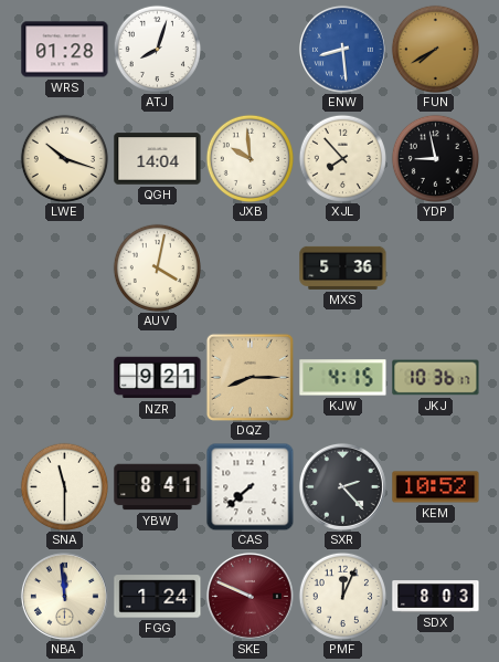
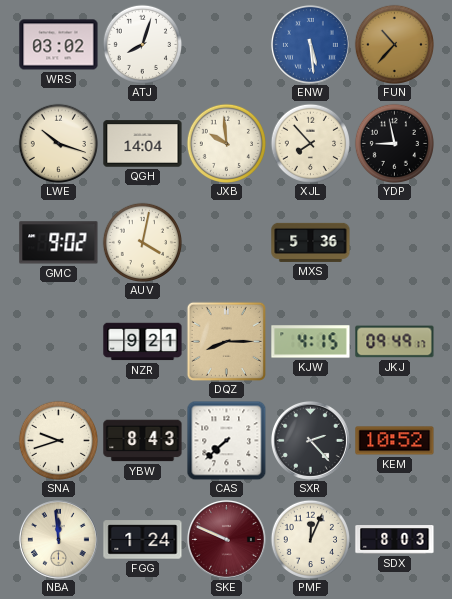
WRS: 01:28 -> 03:02
ENW: 8:29 -> 5:29
FUN: 7:40 -> 10:37
GMC: none -> 9:02
JKJ: 10:36 -> 09:49
SNA: 11:30 -> 9:42
YBW: 8:41 -> 8:43
